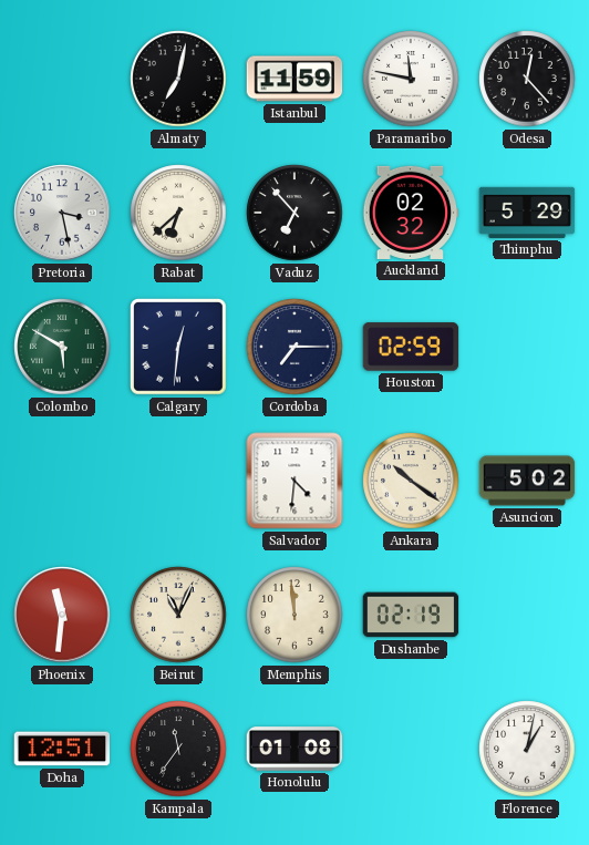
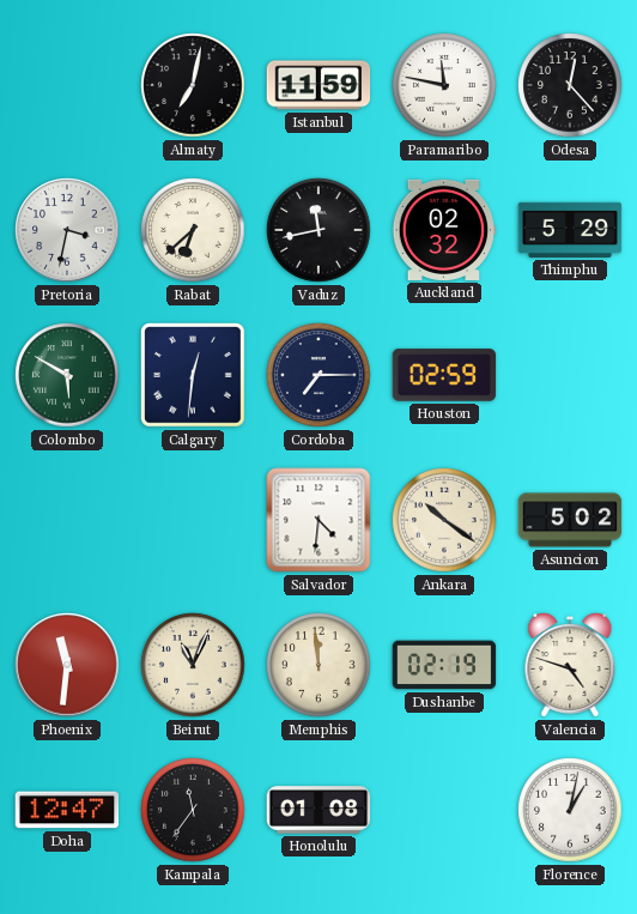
Pretoria: 3:28 -> 3:32
Vaduz: 6:53 -> 11:43
Valencia: none -> 4:48
Doha: 12:51 -> 12:47
